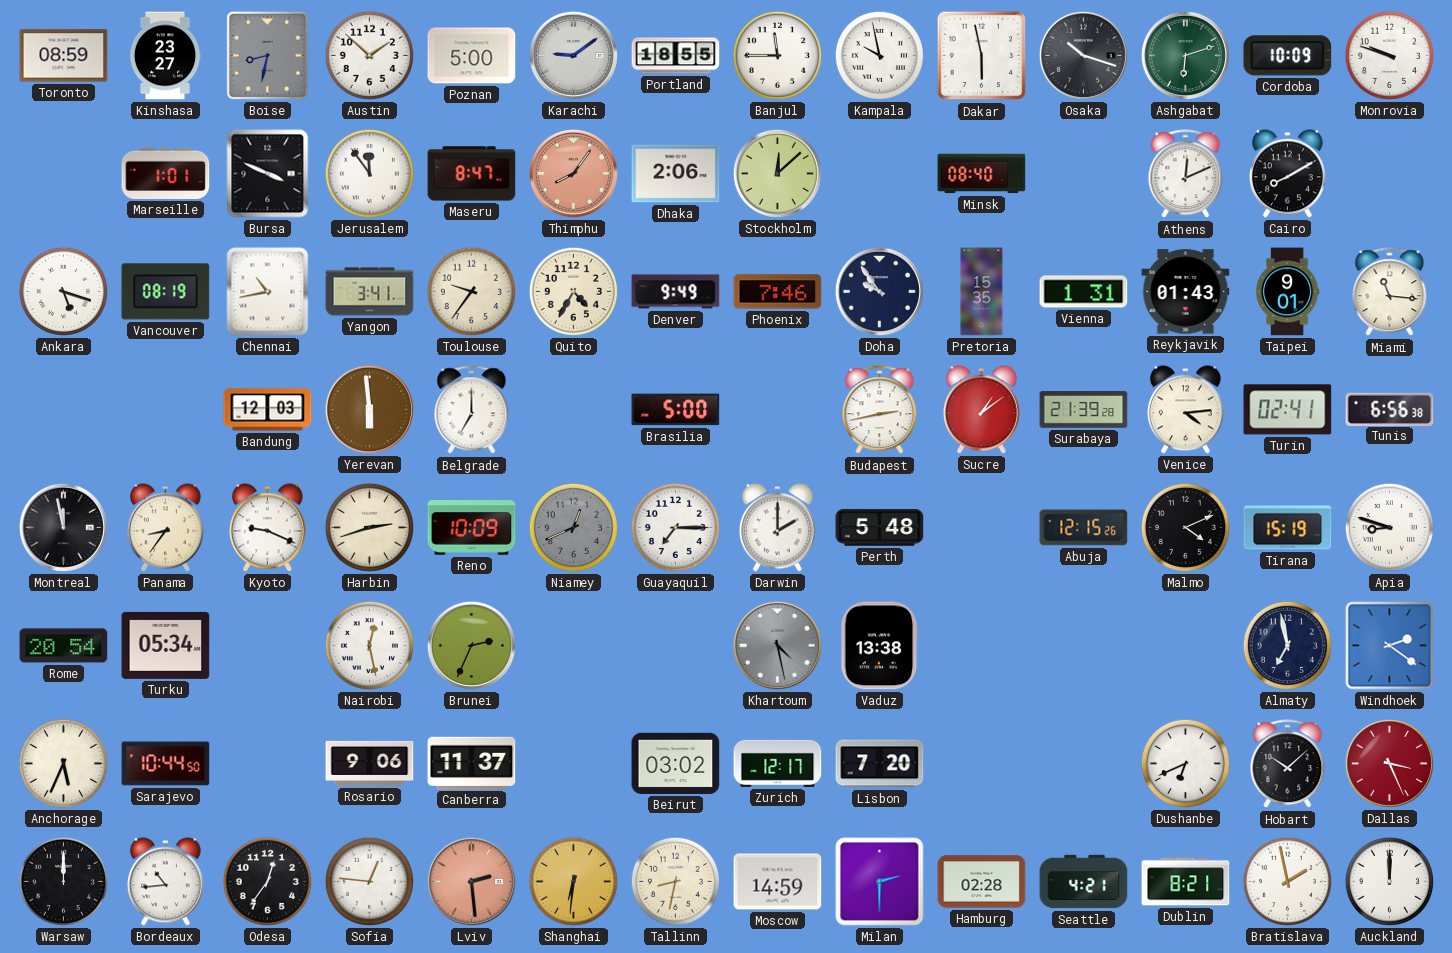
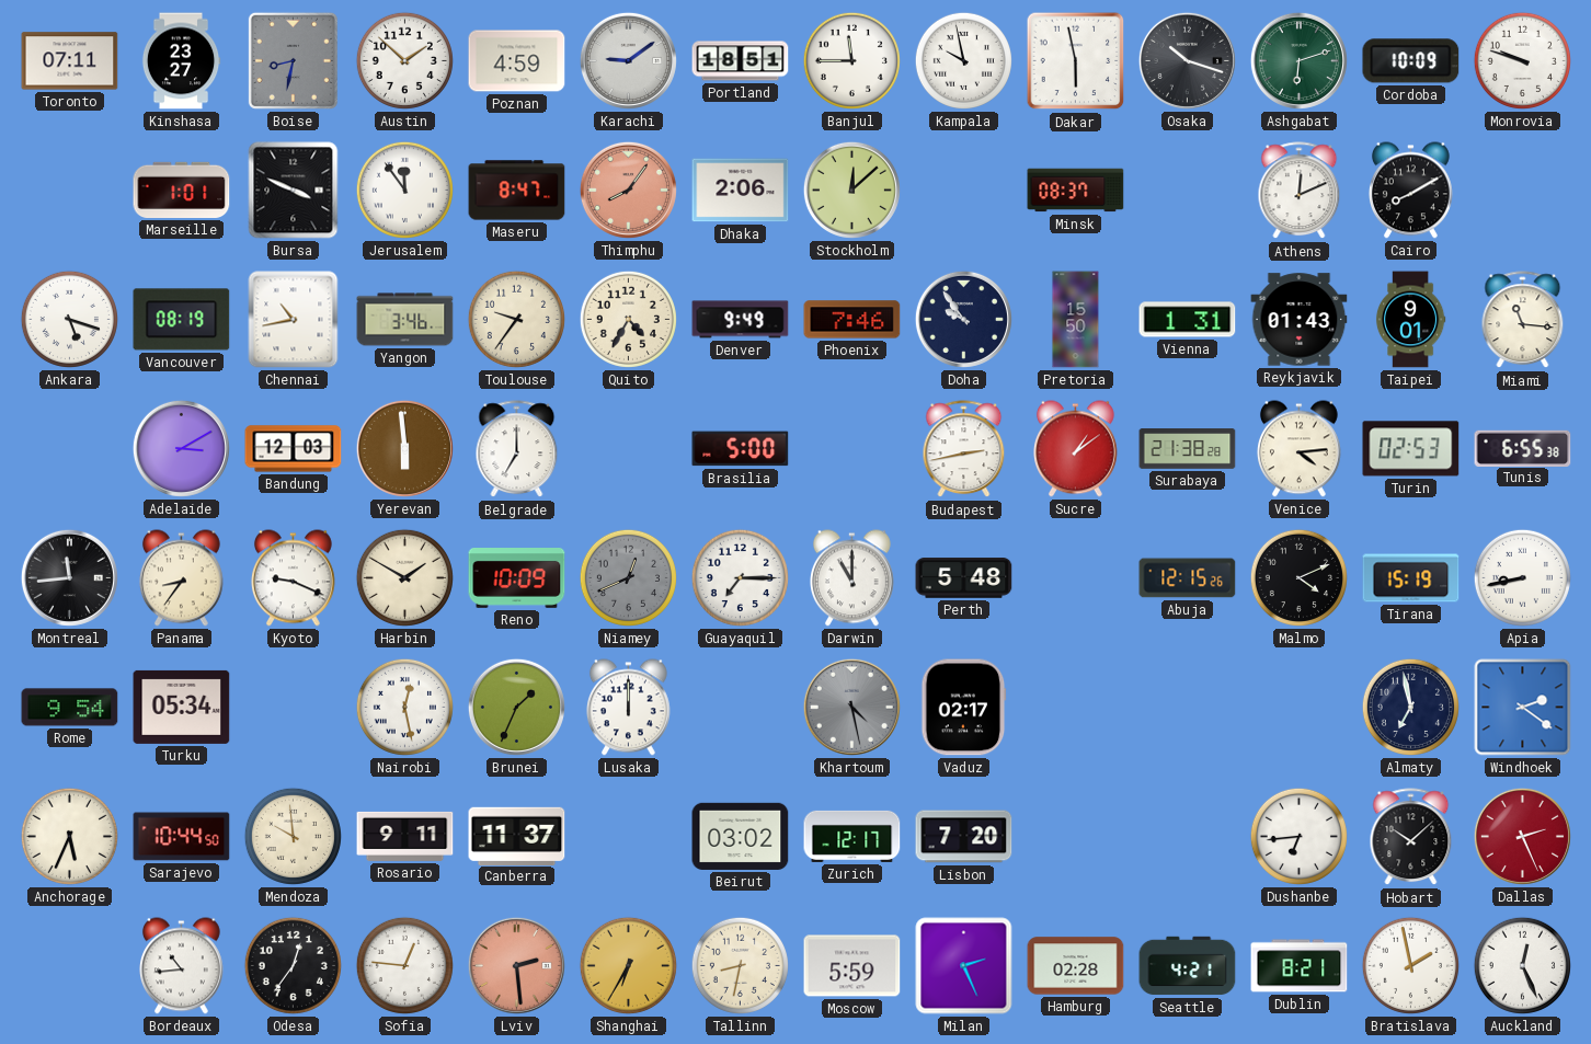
Toronto: 08:59 -> 07:11
Poznan: 5:00 -> 4:59
Portland: 18:55 -> 18:51
Minsk: 08:40 -> 08:37
Yangon: 3:41 -> 3:46
Pretoria: 15:35 -> 15:50
Adelaide: none -> 3:10
Surabaya: 21:39 -> 21:38
Turin: 02:41 -> 02:53
Tunis: 6:56 -> 6:55
Montreal: 11:58 -> 11:44
Harbin: 2:42 -> 1:50
Darwin: 2:00 -> 11:00
Apia: 8:48 -> 8:43
Rome: 20:54 -> 9:54
Brunei: 2:34 -> 1:34
Lusaka: none -> 12:00
Vaduz: 13:38 -> 02:17
Mendoza: none -> 9:59
Rosario: 9:06 -> 9:11
Dushanbe: 6:41 -> 6:44
Dallas: 3:26 -> 2:26
Warsaw: 12:00 -> none
Shanghai: 6:31 -> 6:35
Moscow: 14:59 -> 5:59
Milan: 2:30 -> 2:26
Auckland: 12:00 -> 12:26
